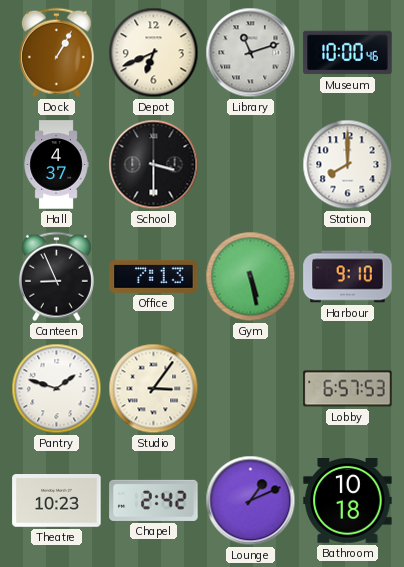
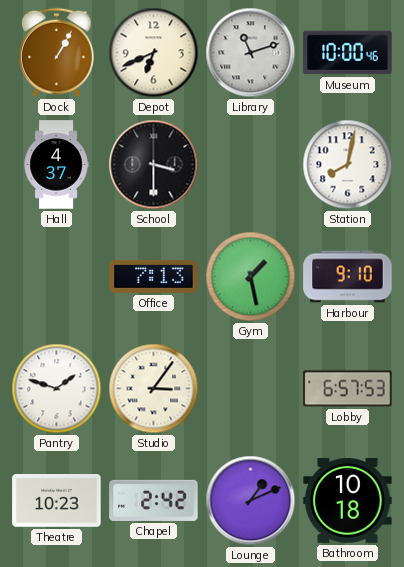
Station: 8:00 -> 8:02
Canteen: 8:56 -> none
Gym: 5:28 -> 1:28
